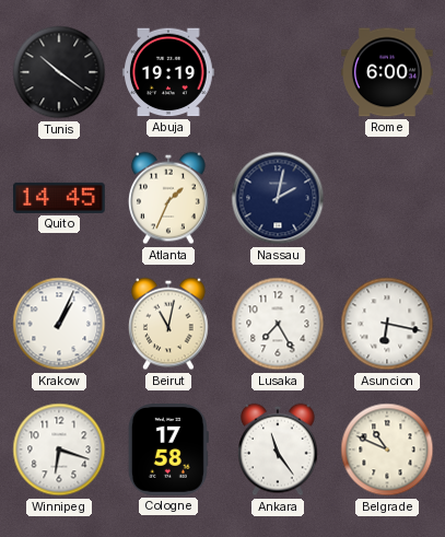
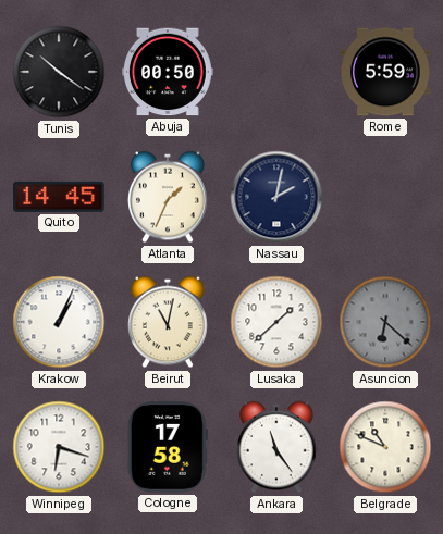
Abuja: 19:19 -> 00:50
Rome: 6:00 -> 5:59
Lusaka: 7:25 -> 1:38
Asuncion: 6:17 -> 6:22
Asuncion dial: white -> grey
